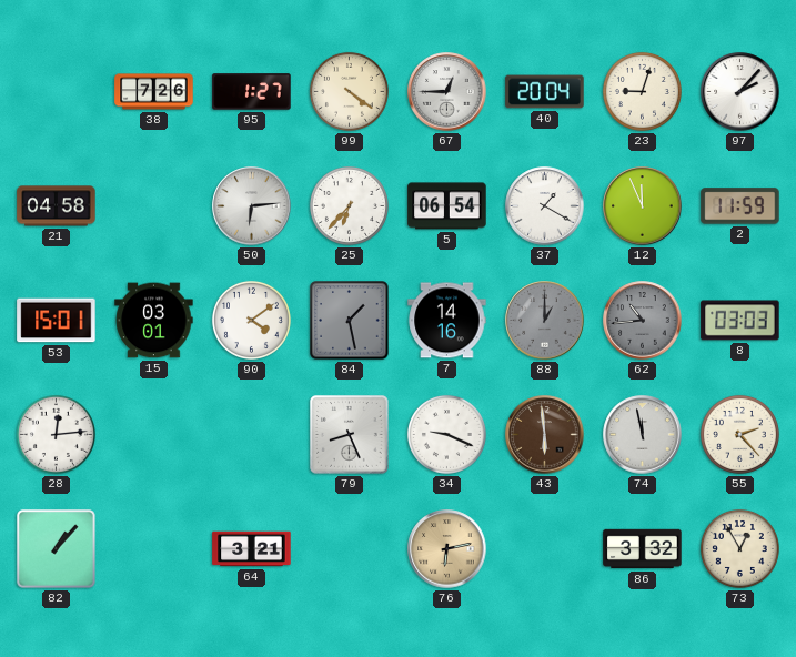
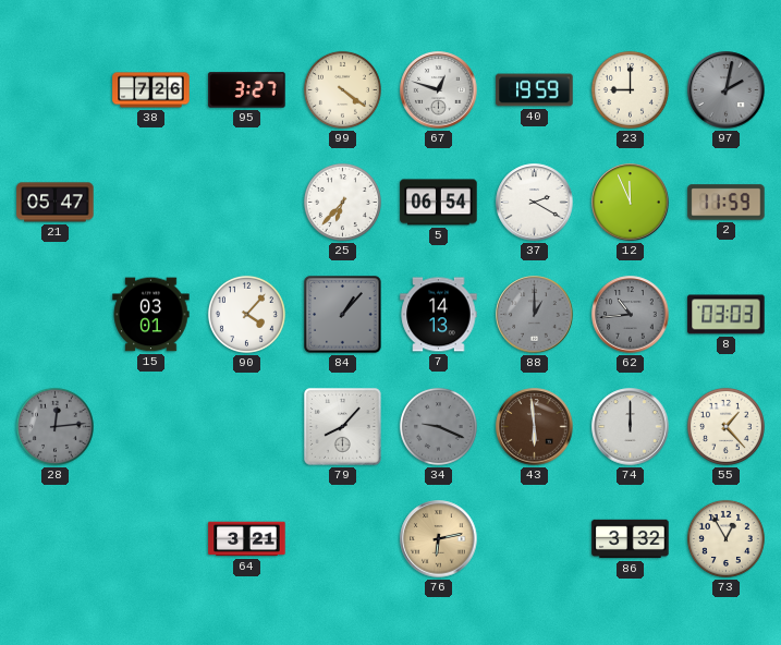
95: 1:27 -> 3:27
67: 12:45 -> 12:48
40: 20:04 -> 19:59
23: 9:03 -> 9:00
97: 2:07 -> 2:02
97 dial: white -> grey
21: 04:58 -> 05:47
50: 6:14 -> none
37: 1:20 -> 2:20
53: 15:01 -> none
90: 4:09 -> 4:07
84: 1:28 -> 1:07
7: 14:16 -> 14:13
28 dial: white -> grey
79: 8:26 -> 8:07
34 dial: white -> grey
74: 11:58 -> 12:00
55: 2:23 -> 1:23
82: 1:07 -> none
